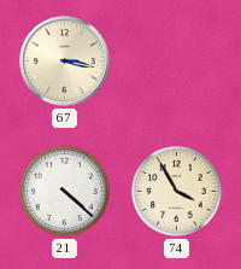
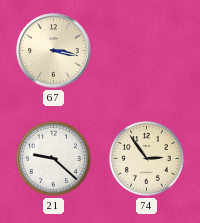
21: 4:22 -> 9:22
74: 3:55 -> 2:54
